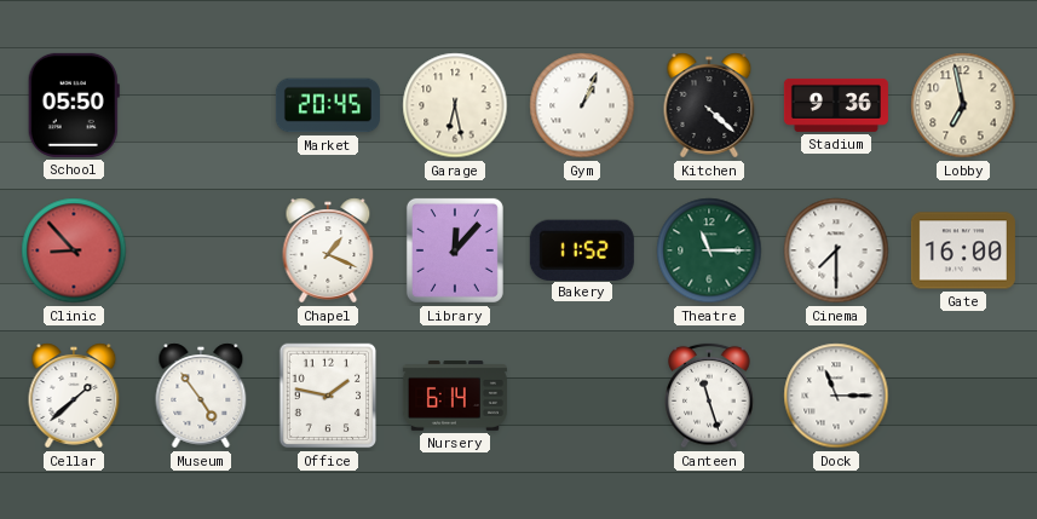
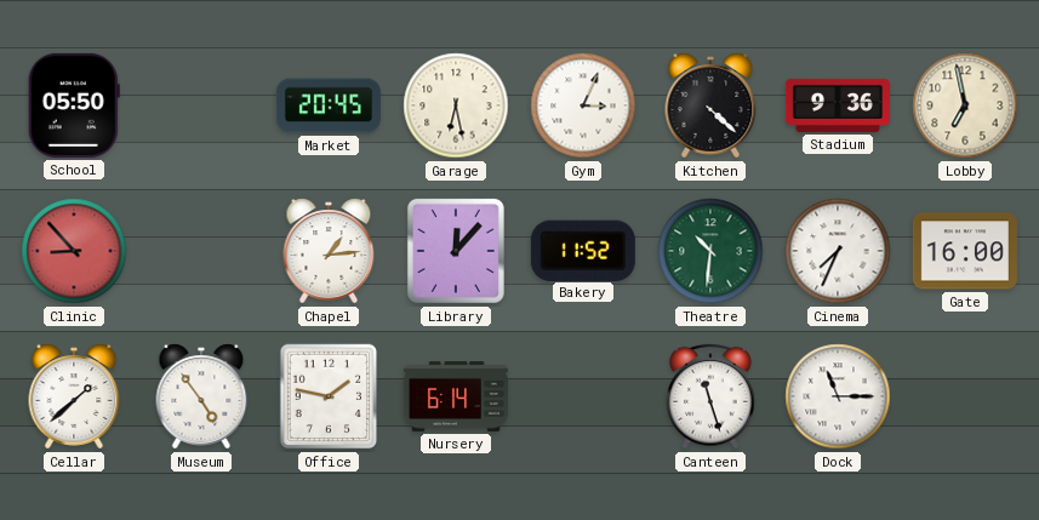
Gym: 1:04 -> 3:04
Chapel: 1:19 -> 1:14
Theatre: 11:15 -> 10:31
Cinema: 7:30 -> 7:34
